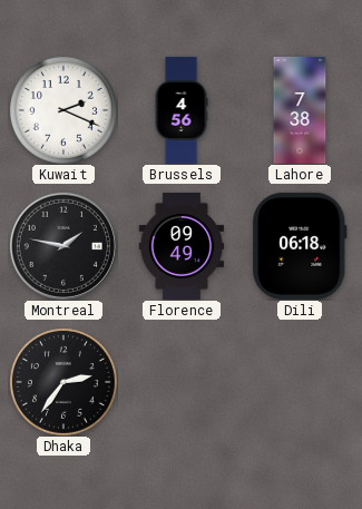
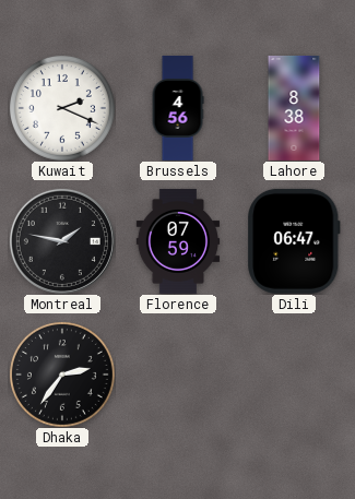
Lahore: 7:38 -> 8:38
Florence: 09:49 -> 07:59
Dili: 06:18 -> 06:47
